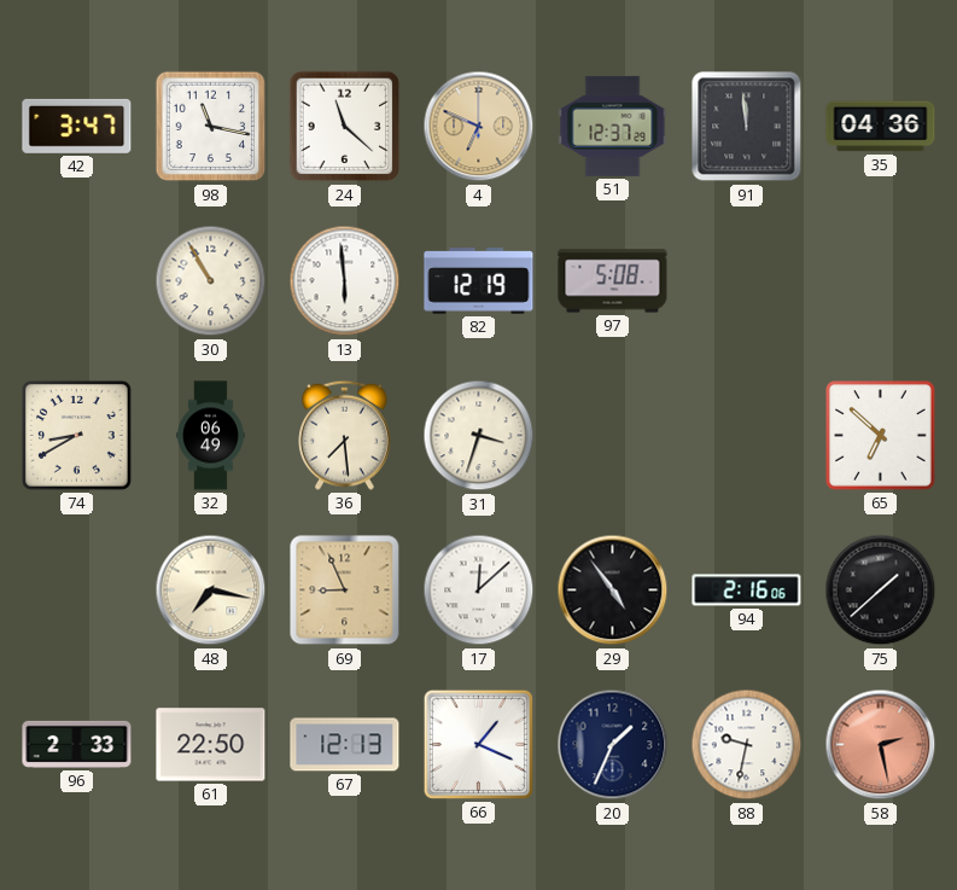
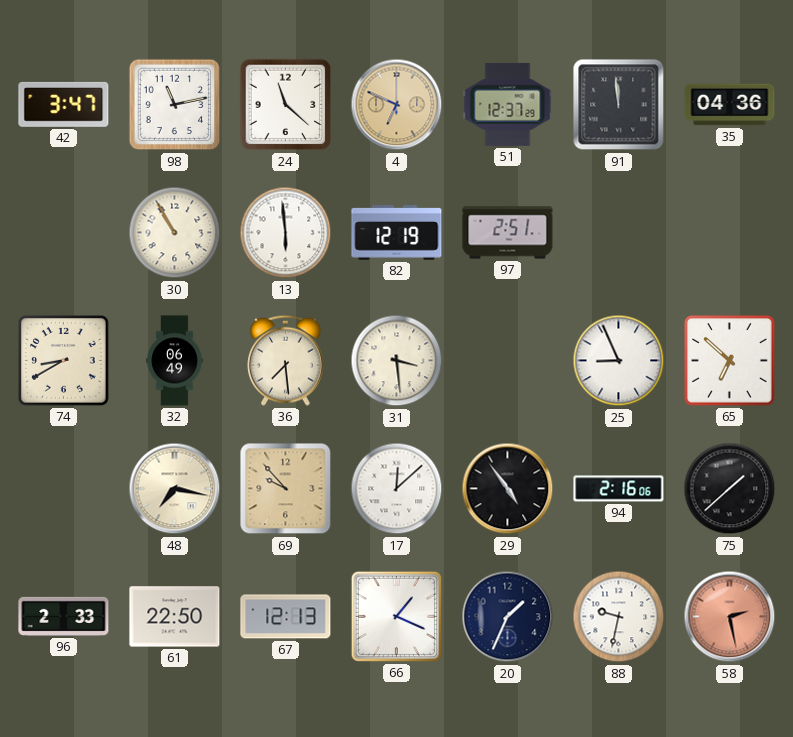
98: 11:17 -> 11:13
97: 5:08 -> 2:51
31: 3:33 -> 3:29
25: none -> 8:56
69: 8:56 -> 9:53
